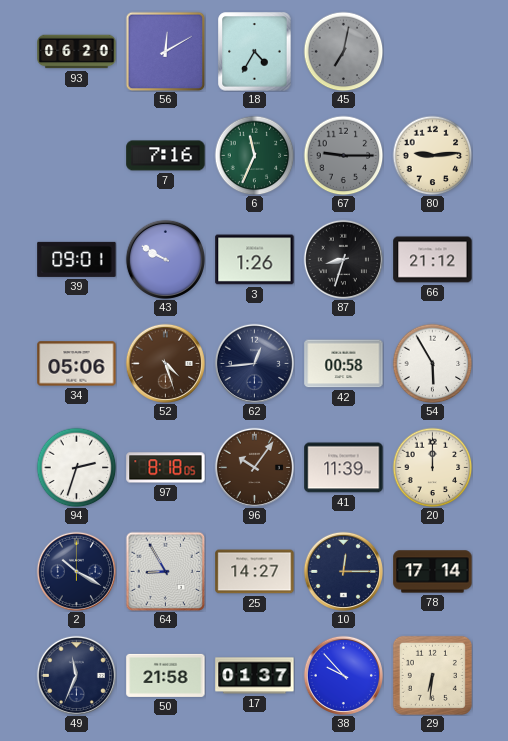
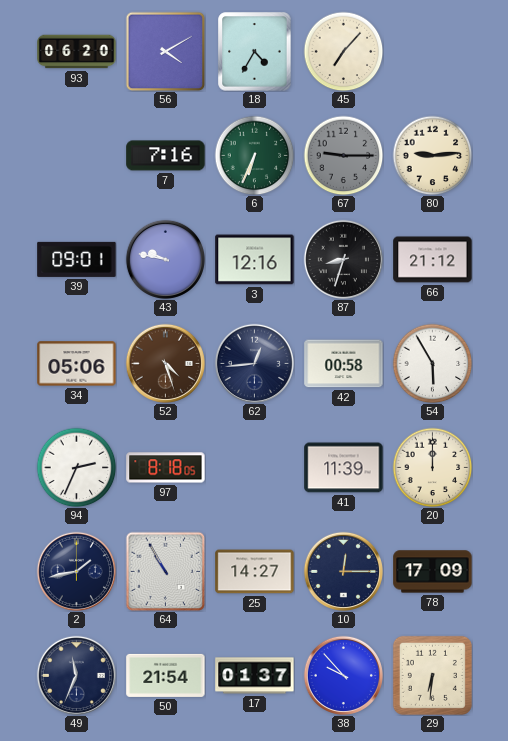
56: 12:10 -> 4:10
45: 7:02 -> 7:07
45 dial: grey -> cream
6: 11:34 -> 6:34
43: 9:50 -> 9:47
3: 1:26 -> 12:16
94: 2:33 -> 2:34
96: 10:06 -> none
2: 10:20 -> 1:43
64: 8:55 -> 10:55
78: 17:14 -> 17:09
50: 21:58 -> 21:54
